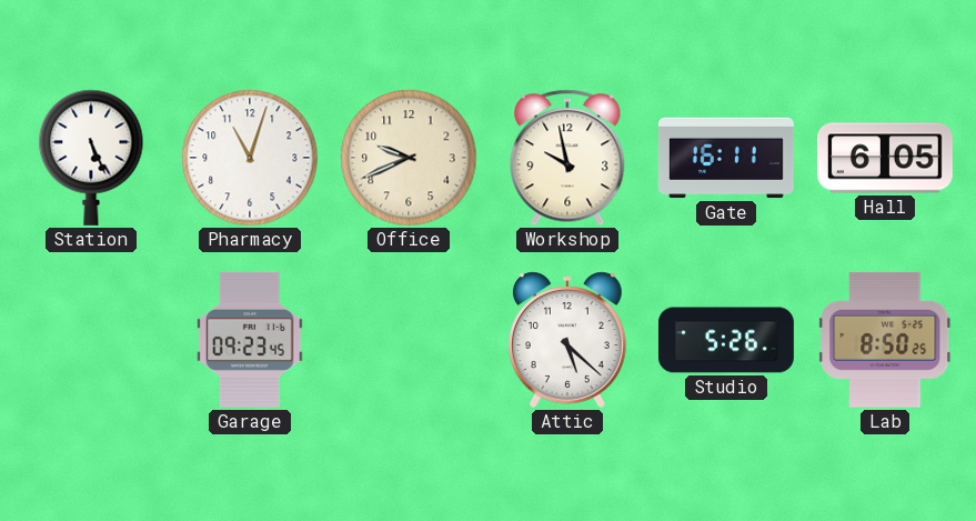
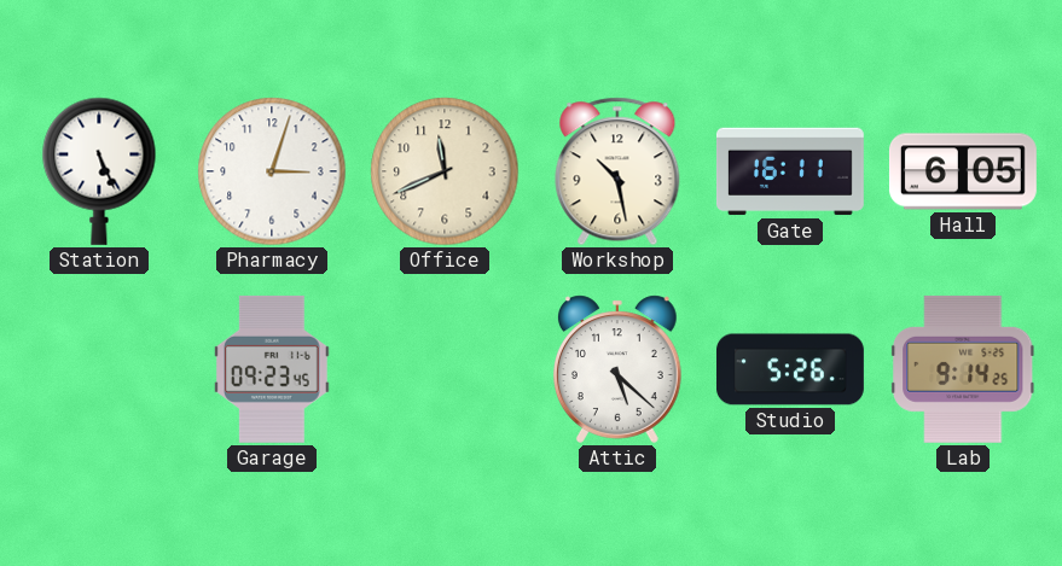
Pharmacy: 11:03 -> 3:03
Office: 9:41 -> 11:41
Workshop: 9:58 -> 10:28
Lab: 8:50 -> 9:14
